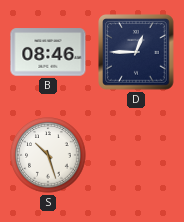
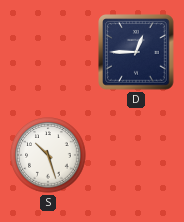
B: 08:46 -> none
